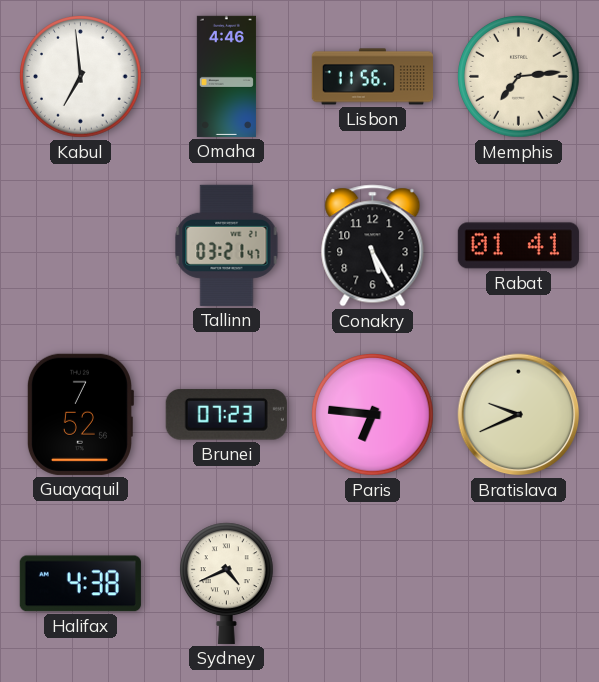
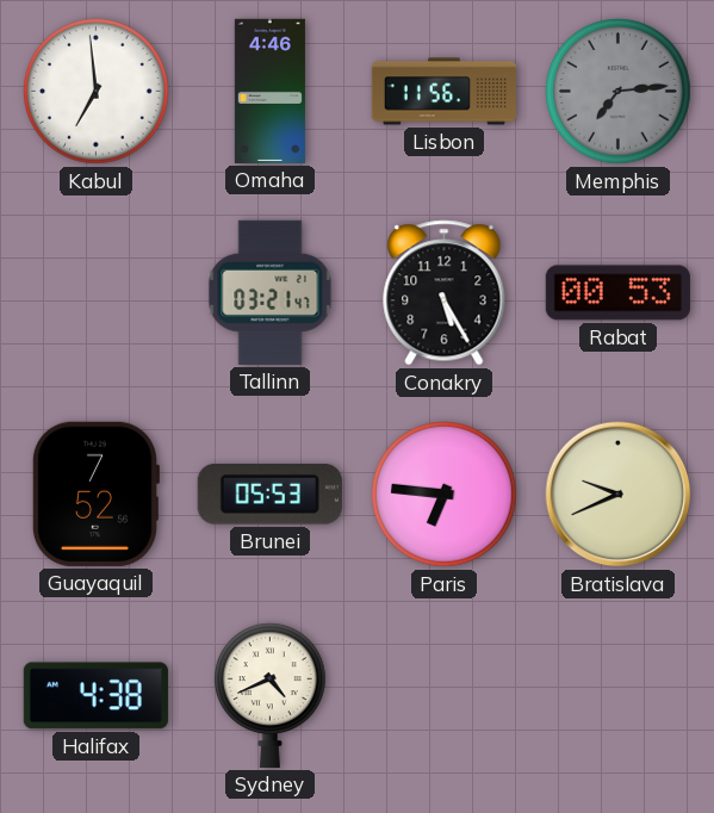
Memphis dial: cream -> grey
Rabat: 01:41 -> 00:53
Brunei: 07:23 -> 05:53
